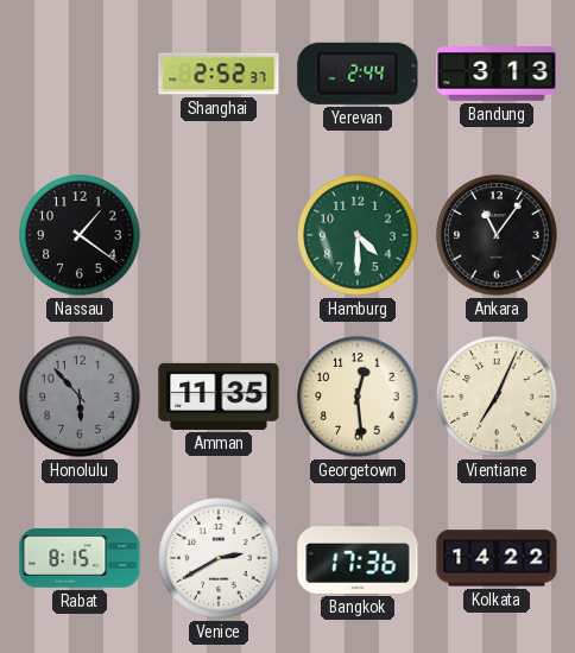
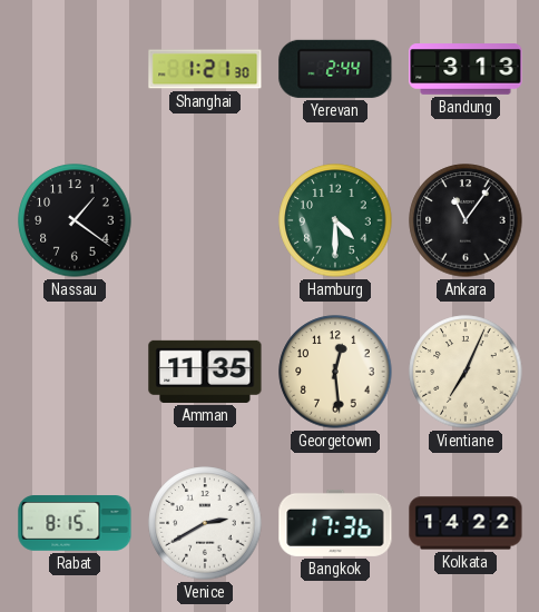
Shanghai: 2:52 -> 1:21
Honolulu: 5:53 -> none
